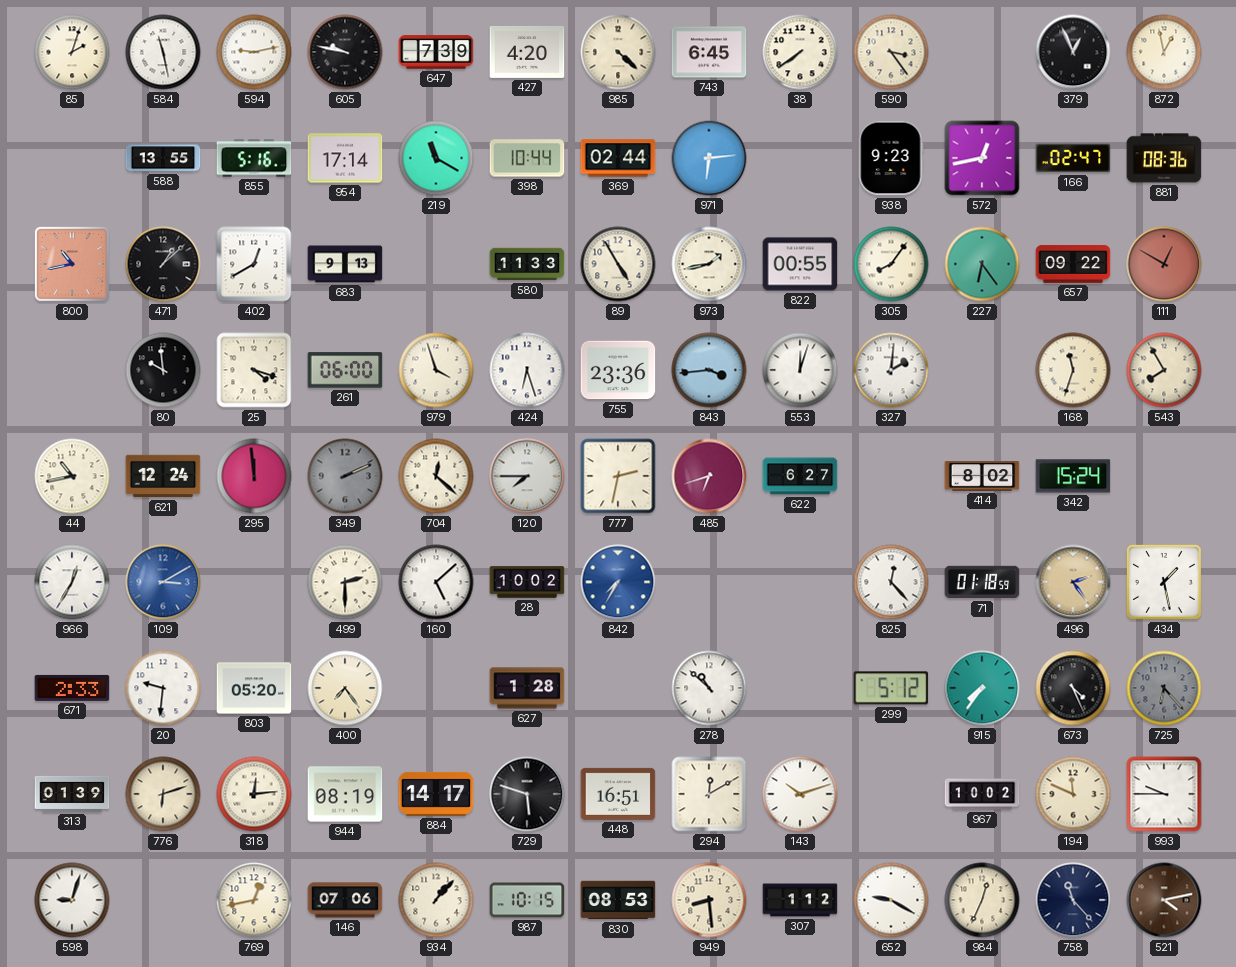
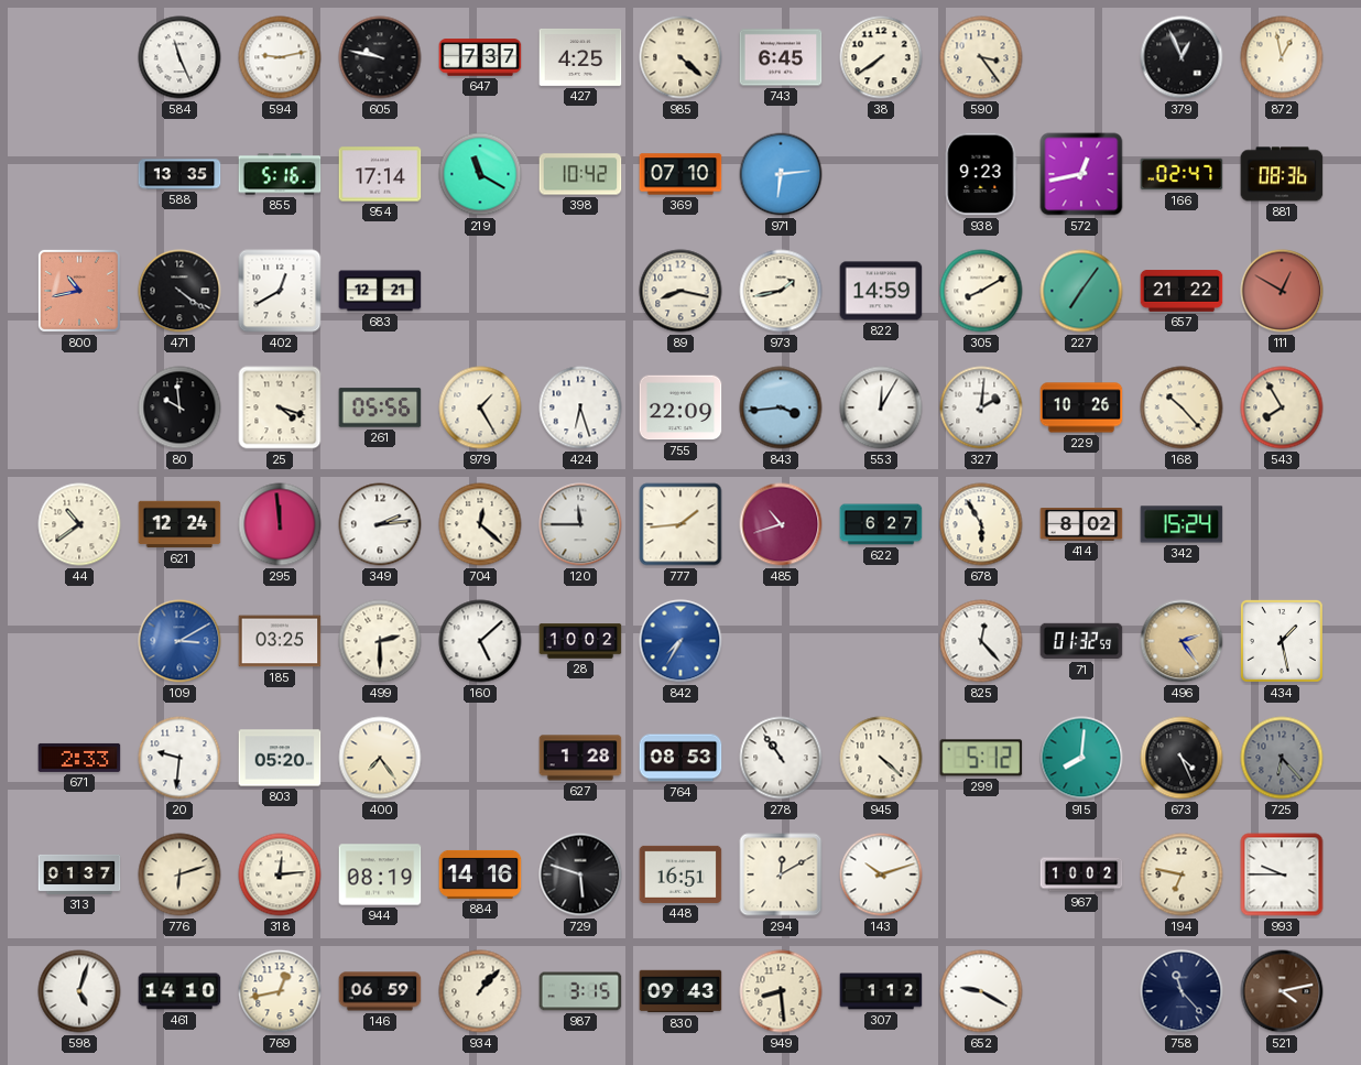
85: 2:03 -> none
584: 11:28 -> 11:26
647: 7:39 -> 7:37
427: 4:20 -> 4:25
588: 13:55 -> 13:35
398: 10:44 -> 10:42
369: 02:44 -> 07:10
471: 1:08 -> 4:21
683: 9:13 -> 12:21
580: 11:33 -> none
89: 4:55 -> 8:17
822: 00:55 -> 14:59
305: 8:06 -> 8:10
227: 6:24 -> 7:06
657: 09:22 -> 21:22
261: 06:00 -> 05:56
979: 3:57 -> 1:25
755: 23:36 -> 22:09
553: 12:03 -> 12:05
229: none -> 10:26
168: 11:33 -> 10:23
44: 10:43 -> 10:39
349: 2:11 -> 2:14
349 dial: grey -> white
120: 7:45 -> 11:45
777: 2:32 -> 1:44
485: 6:42 -> 10:42
678: none -> 5:55
966: 12:35 -> none
185: none -> 03:25
71: 01:18 -> 01:32
764: none -> 08:53
278: 10:52 -> 10:54
945: none -> 4:22
915: 7:36 -> 8:01
313: 01:39 -> 01:37
884: 14:17 -> 14:16
194: 11:49 -> 6:47
598: 9:03 -> 5:03
461: none -> 14:10
146: 07:06 -> 06:59
987: 10:15 -> 3:15
830: 08:53 -> 09:43
984: 12:34 -> none
